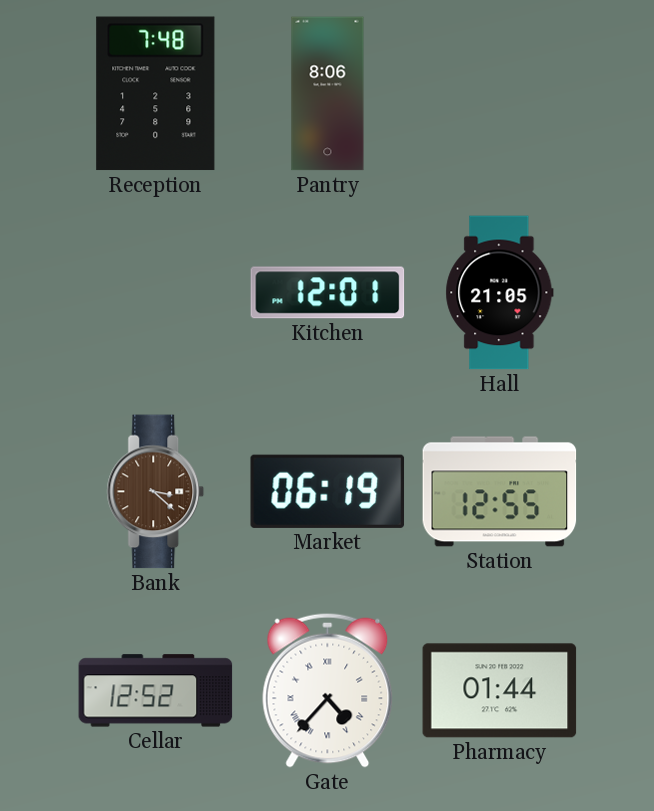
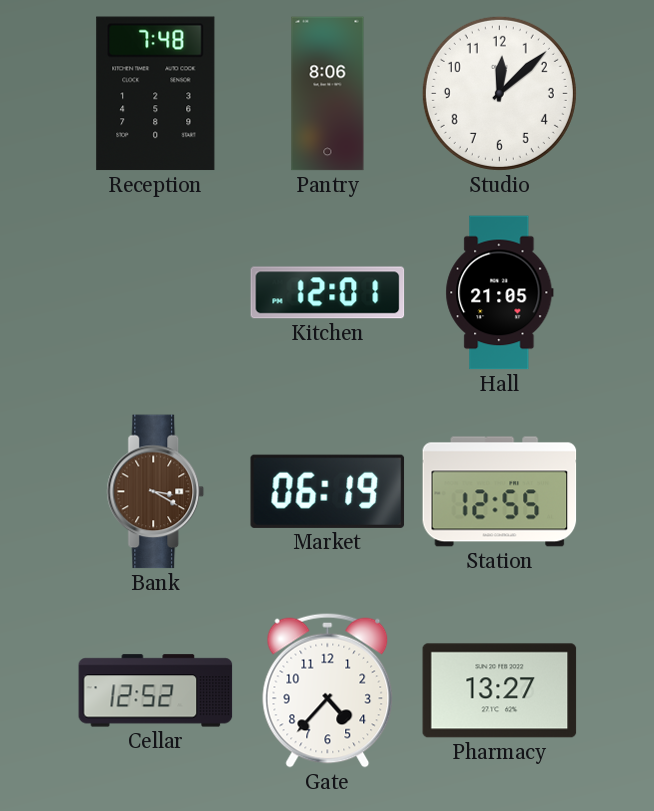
Studio: none -> 12:08
Bank: 3:22 -> 3:20
Gate numerals: Roman -> Arabic
Pharmacy: 01:44 -> 13:27
